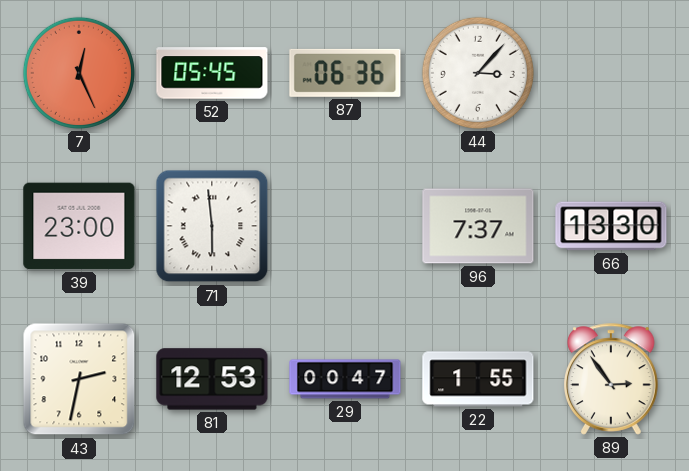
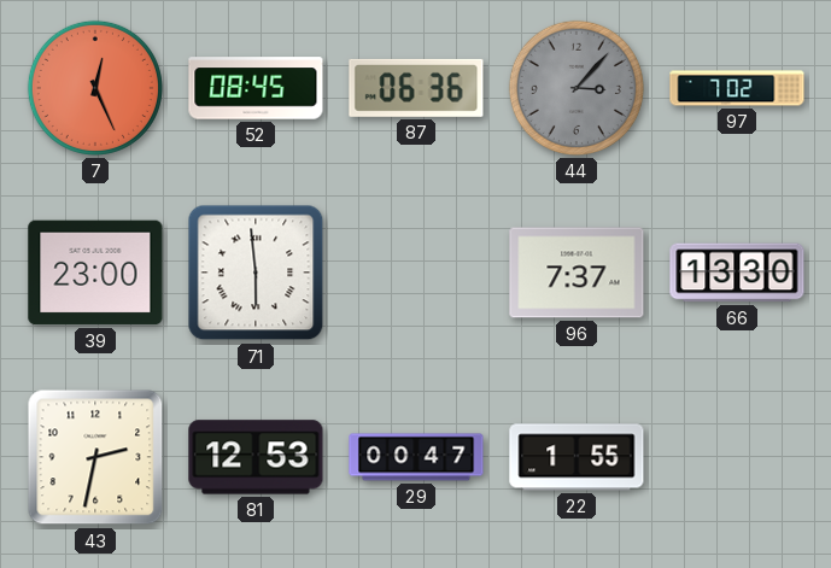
52: 05:45 -> 08:45
44 dial: white -> grey
97: none -> 7:02
89: 2:54 -> none
